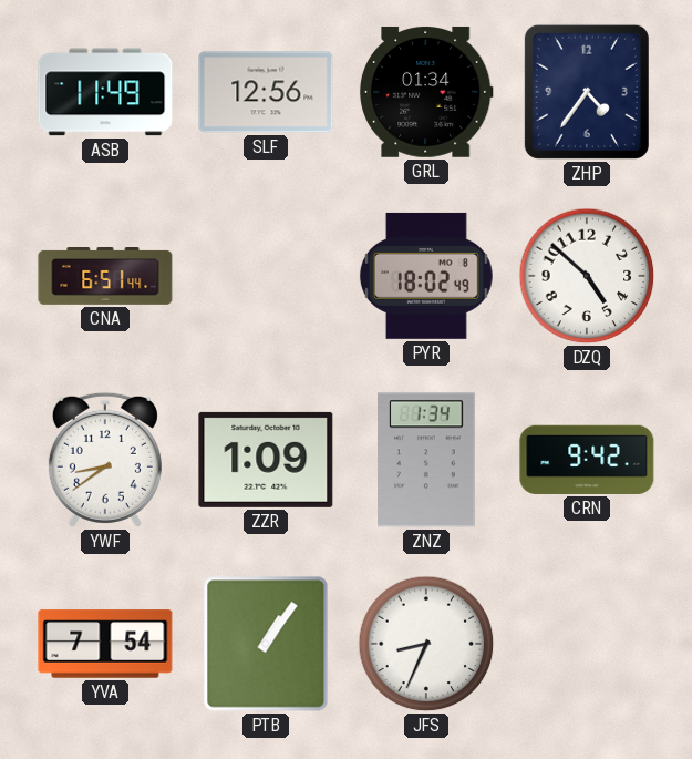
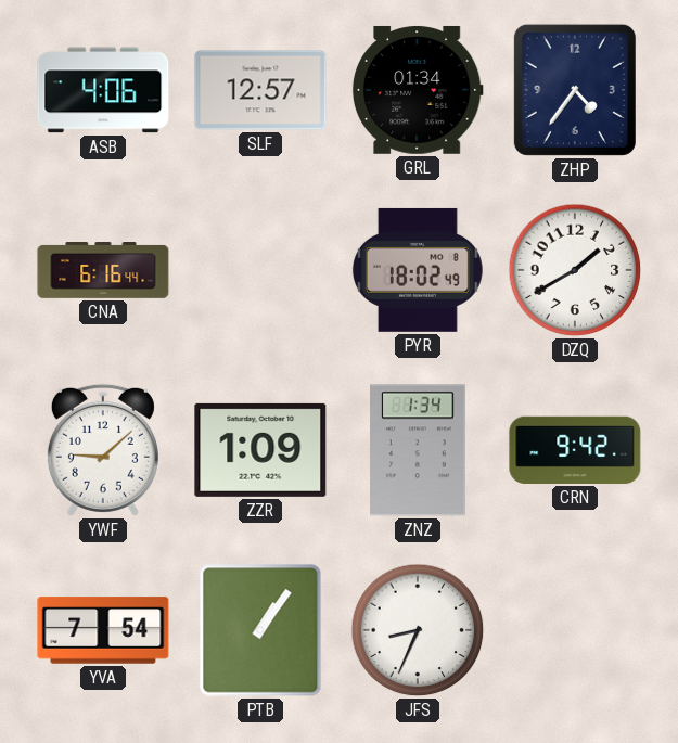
ASB: 11:49 -> 4:06
SLF: 12:56 -> 12:57
CNA: 6:51 -> 6:16
DZQ: 4:52 -> 1:40
YWF: 8:39 -> 9:08
